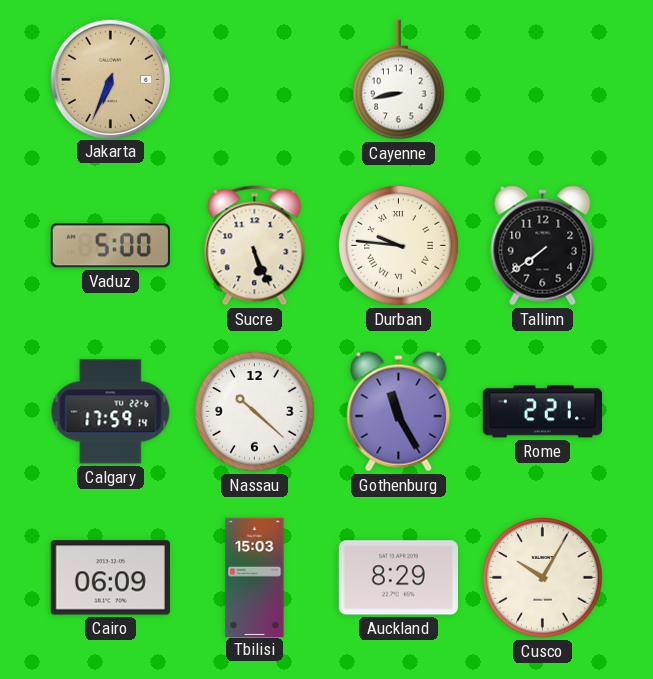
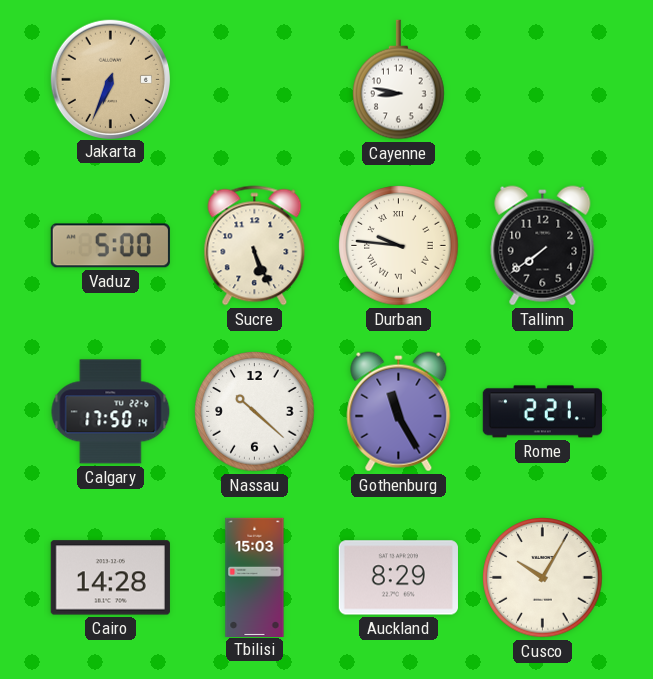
Cayenne: 8:43 -> 8:47
Calgary: 17:59 -> 17:50
Cairo: 06:09 -> 14:28
